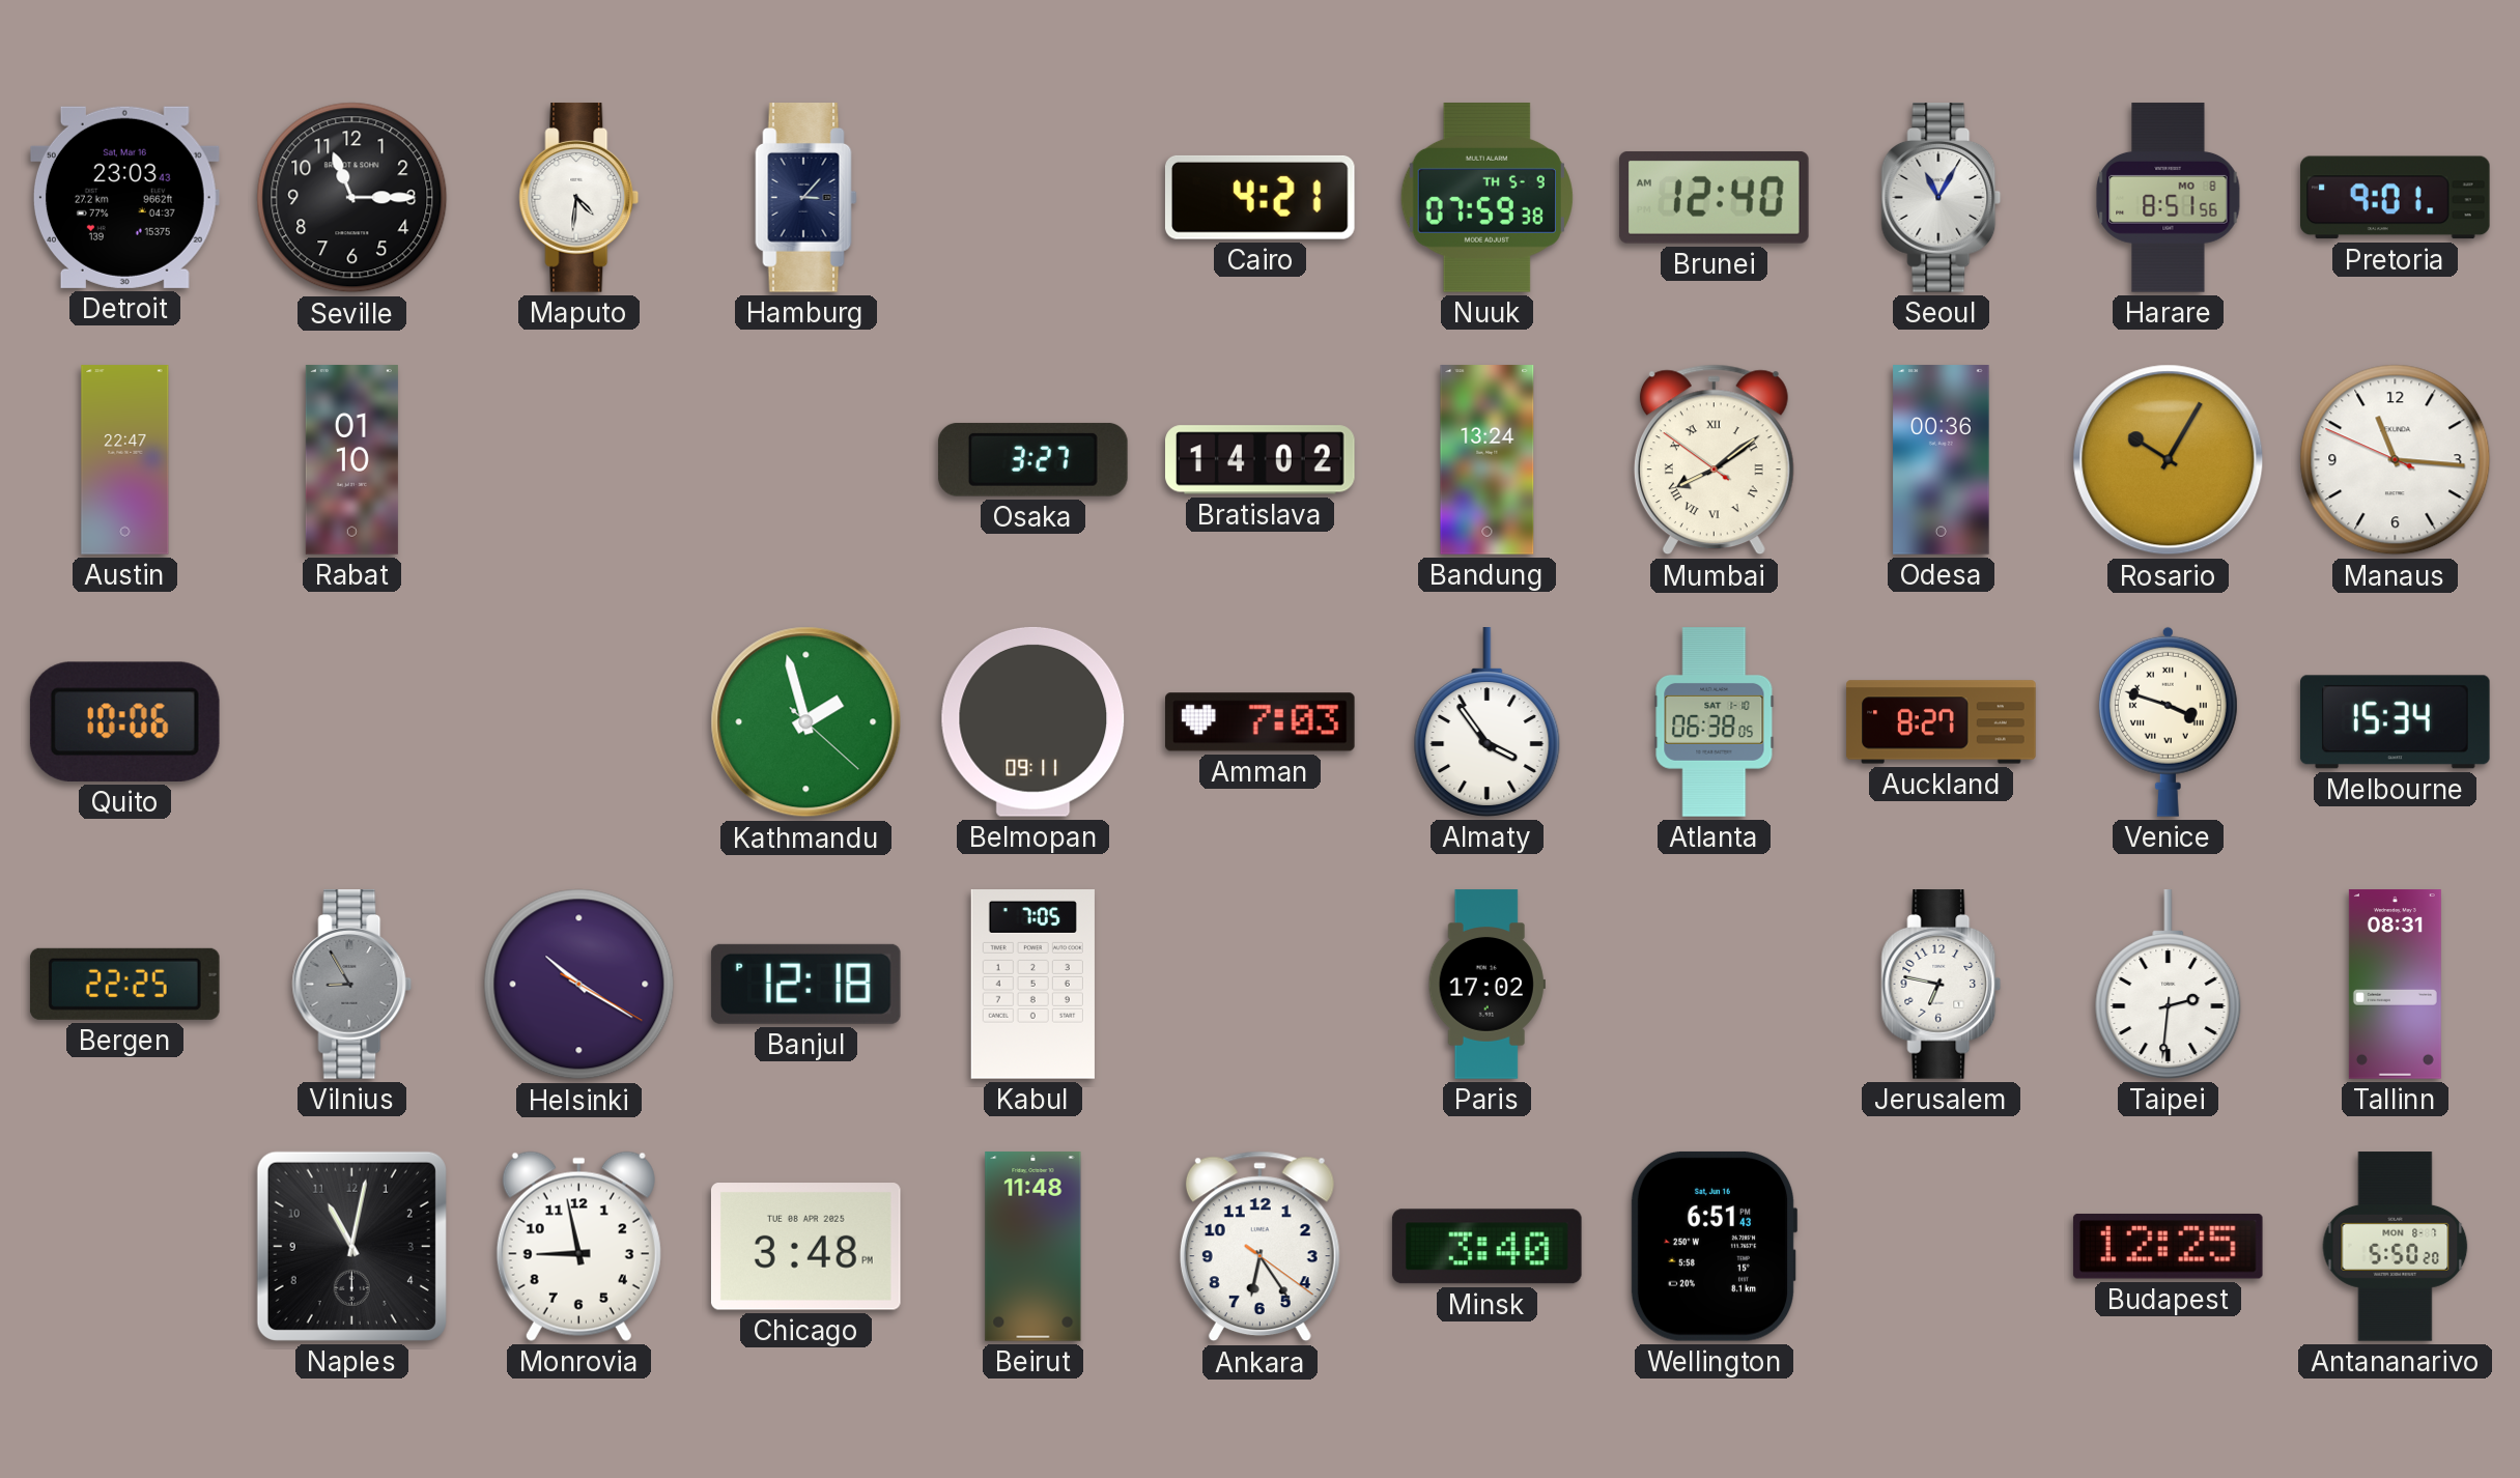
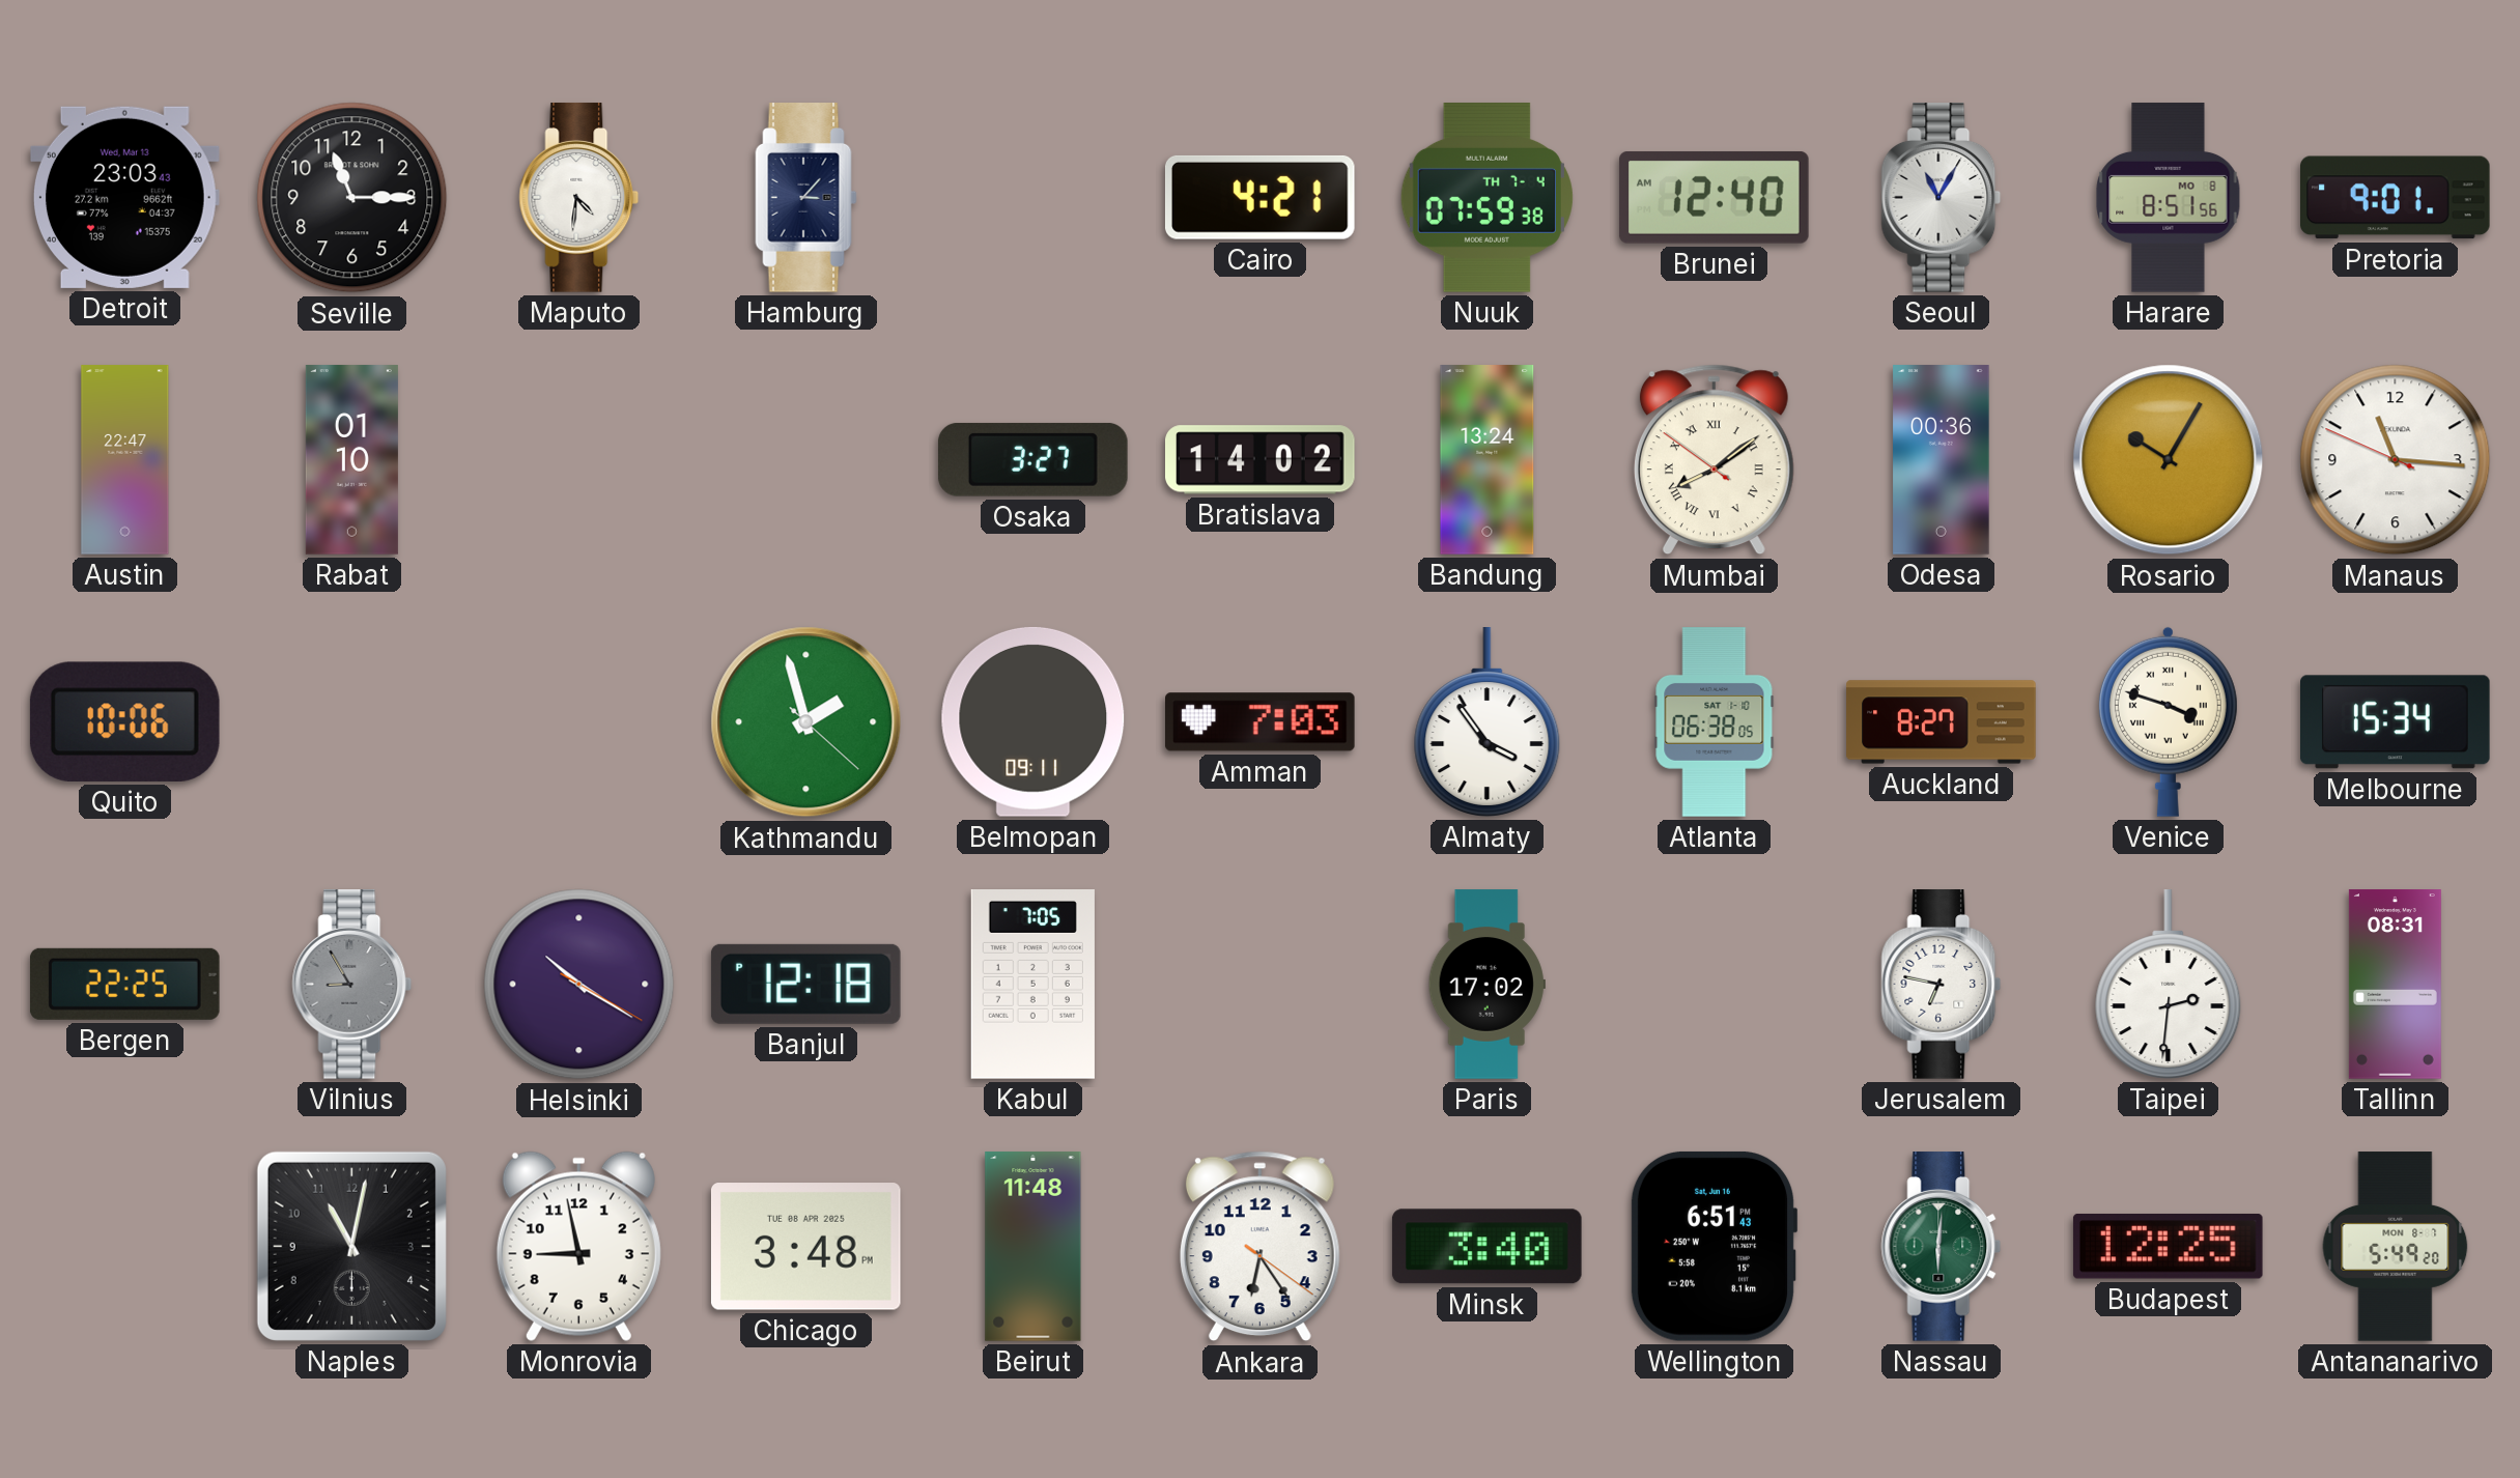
Detroit date: Sat, Mar 16 -> Wed, Mar 13
Nuuk date: TH 5-9 -> TH 7-4
Nassau: none -> 6:01
Antananarivo: 5:50 -> 5:49
